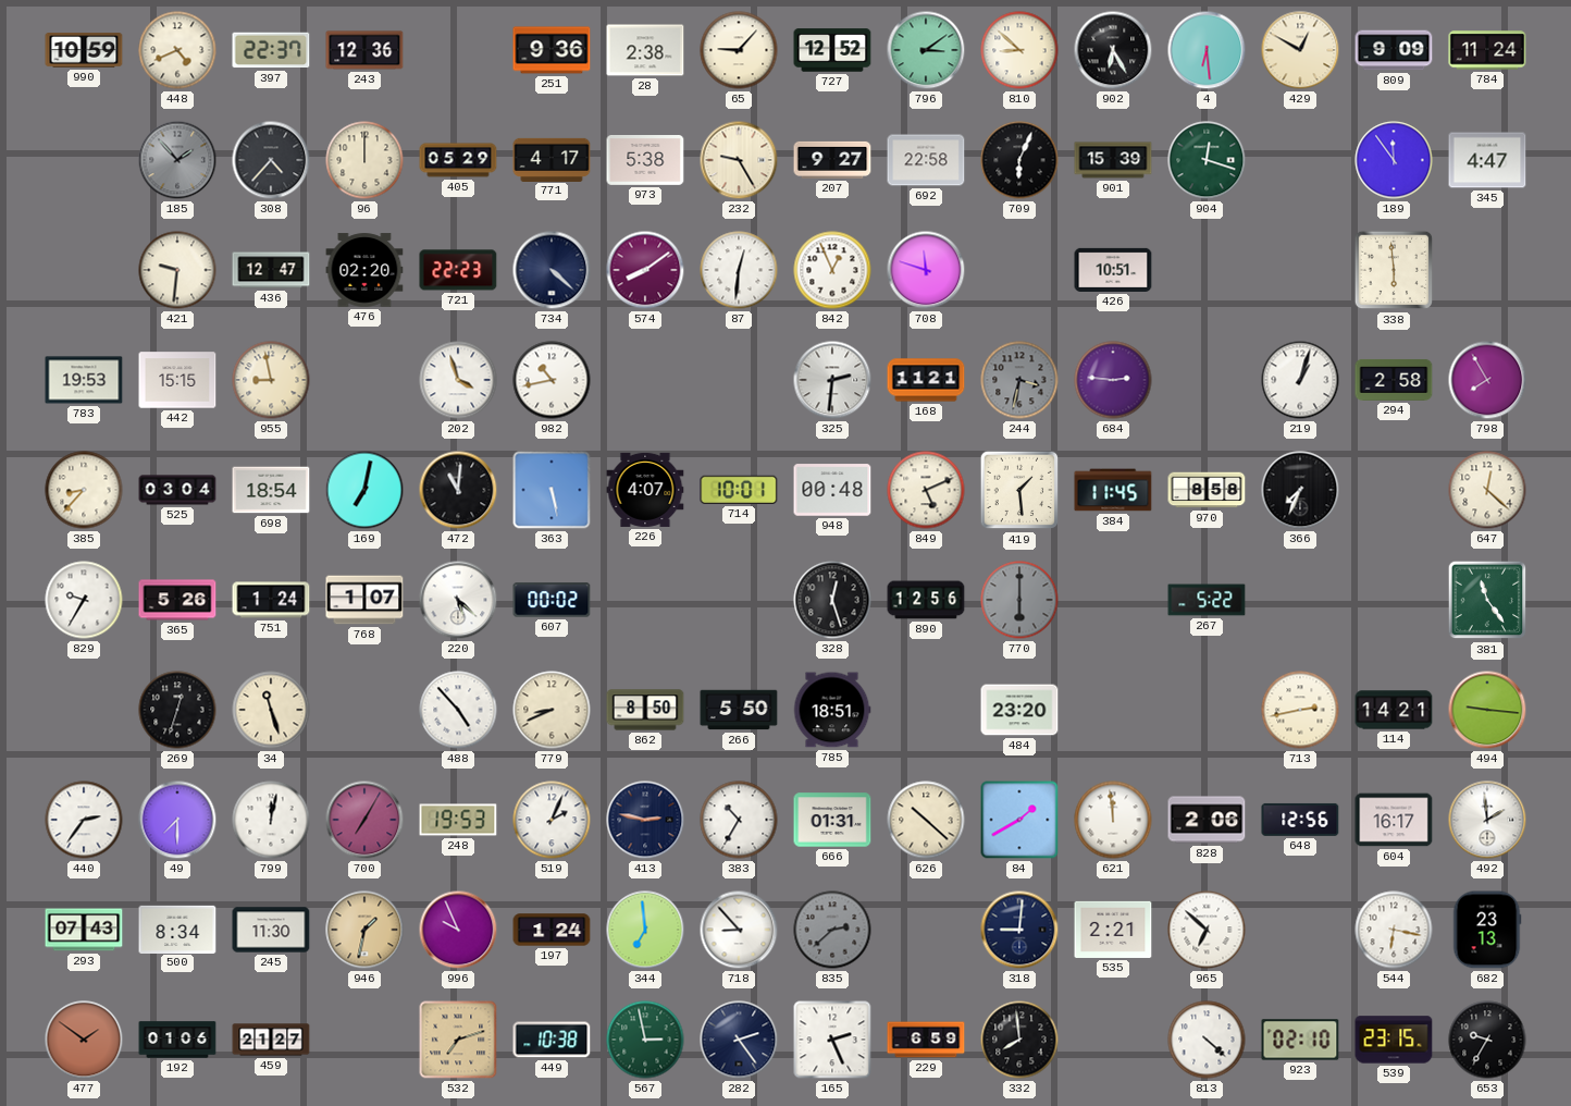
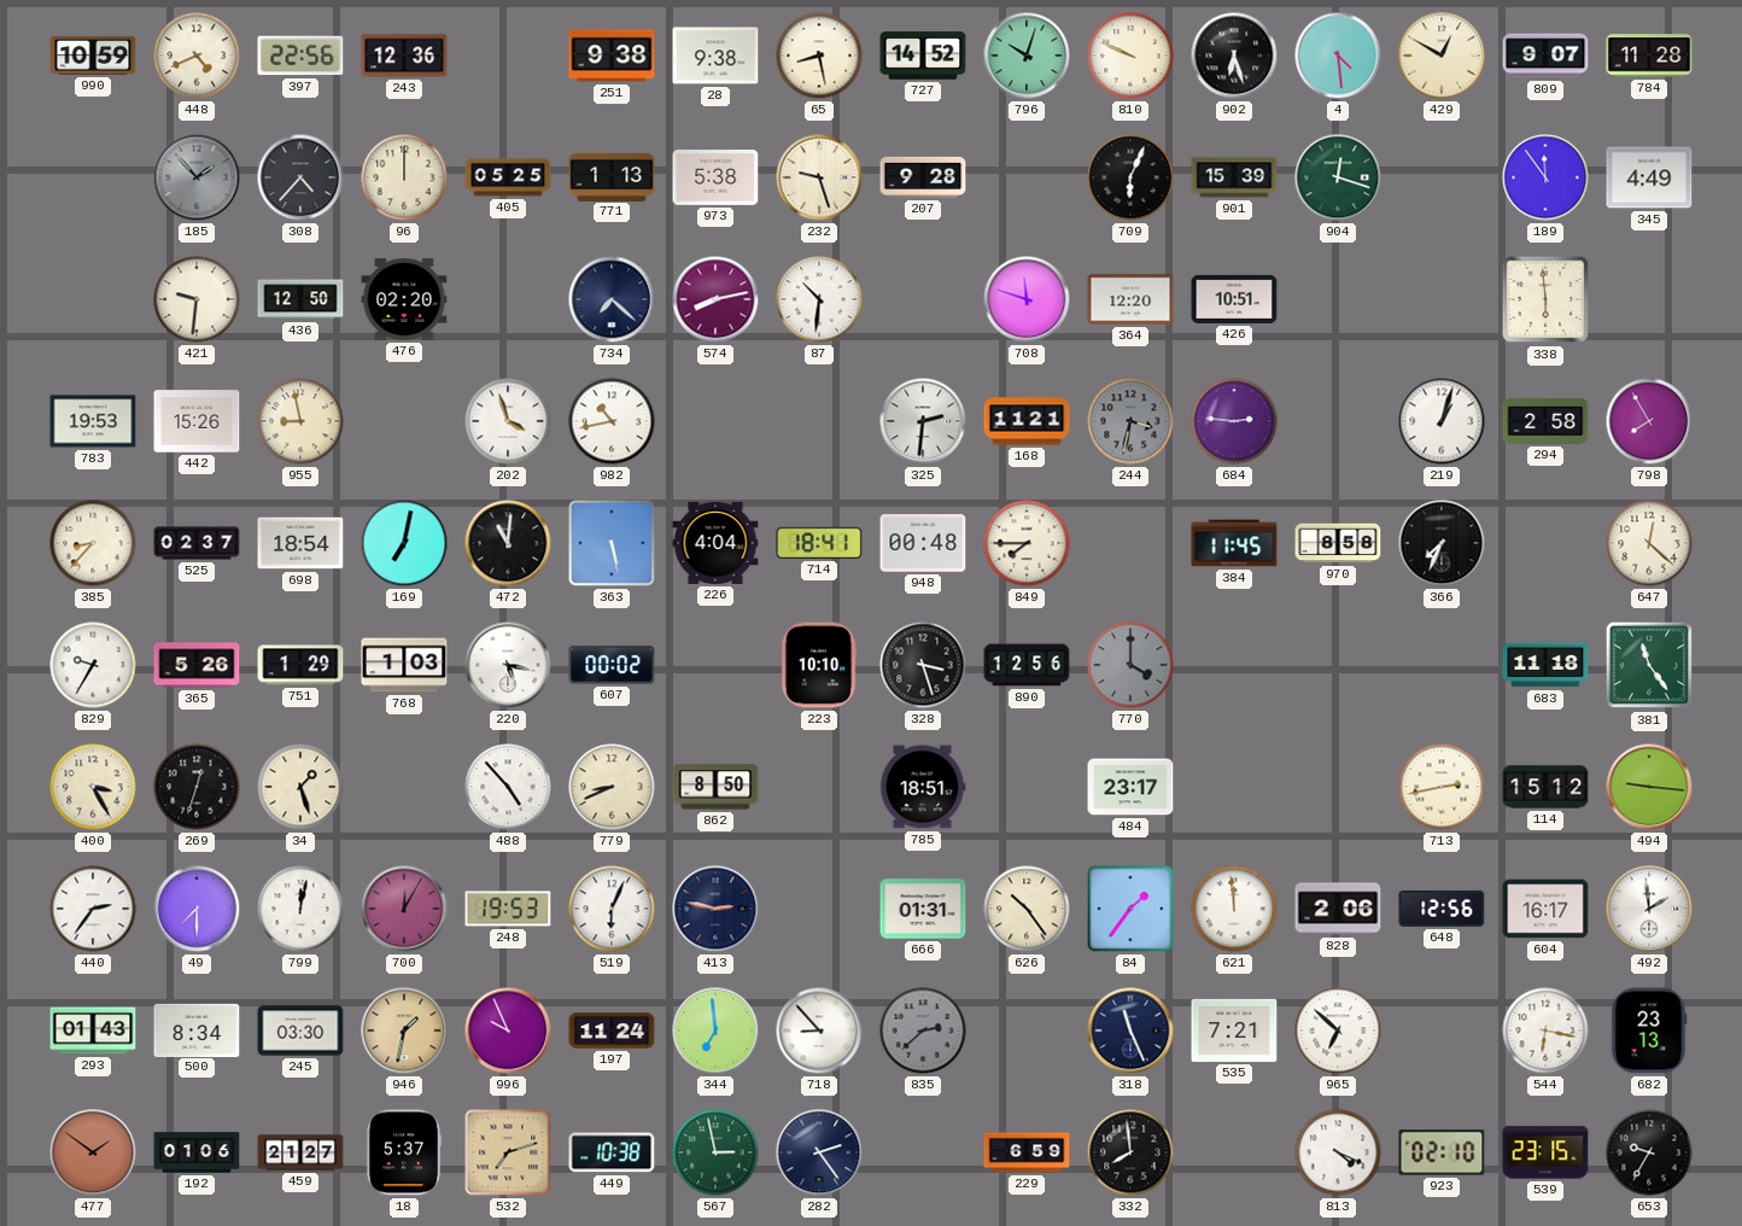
397: 22:37 -> 22:56
251: 9:36 -> 9:38
28: 2:38 -> 9:38
65: 9:07 -> 8:28
727: 12:52 -> 14:52
796: 3:09 -> 10:03
810: 8:52 -> 9:49
902: 6:25 -> 6:27
4: 6:29 -> 4:29
809: 9:09 -> 9:07
784: 11:24 -> 11:28
405: 05:29 -> 05:25
771: 4:17 -> 1:13
232: 9:25 -> 9:27
207: 9:27 -> 9:28
692: 22:58 -> none
345: 4:47 -> 4:49
436: 12:47 -> 12:50
721: 22:23 -> none
734: 4:22 -> 7:22
574: 8:09 -> 8:13
87: 12:31 -> 10:31
842: 12:56 -> none
364: none -> 12:20
442: 15:15 -> 15:26
525: 03:04 -> 02:37
226: 4:07 -> 4:04
714: 10:01 -> 18:41
849: 5:11 -> 7:45
419: 1:29 -> none
751: 1:24 -> 1:29
768: 1:07 -> 1:03
220: 5:22 -> 5:17
223: none -> 10:10
328: 12:27 -> 3:27
770: 6:00 -> 4:00
267: 5:22 -> none
683: none -> 11:18
400: none -> 3:25
34: 11:27 -> 1:27
266: 5:50 -> none
484: 23:20 -> 23:17
114: 14:21 -> 15:12
700: 7:05 -> 12:05
519: 2:04 -> 6:04
383: 10:35 -> none
626: 10:22 -> 10:24
84: 1:40 -> 1:36
293: 07:43 -> 01:43
245: 11:30 -> 03:30
197: 1:24 -> 11:24
318: 9:01 -> 11:26
535: 2:21 -> 7:21
18: none -> 5:37
165: 2:26 -> none
813: 4:22 -> 4:19
